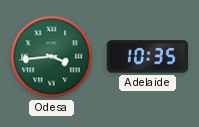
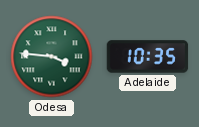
Odesa: 3:44 -> 3:46
